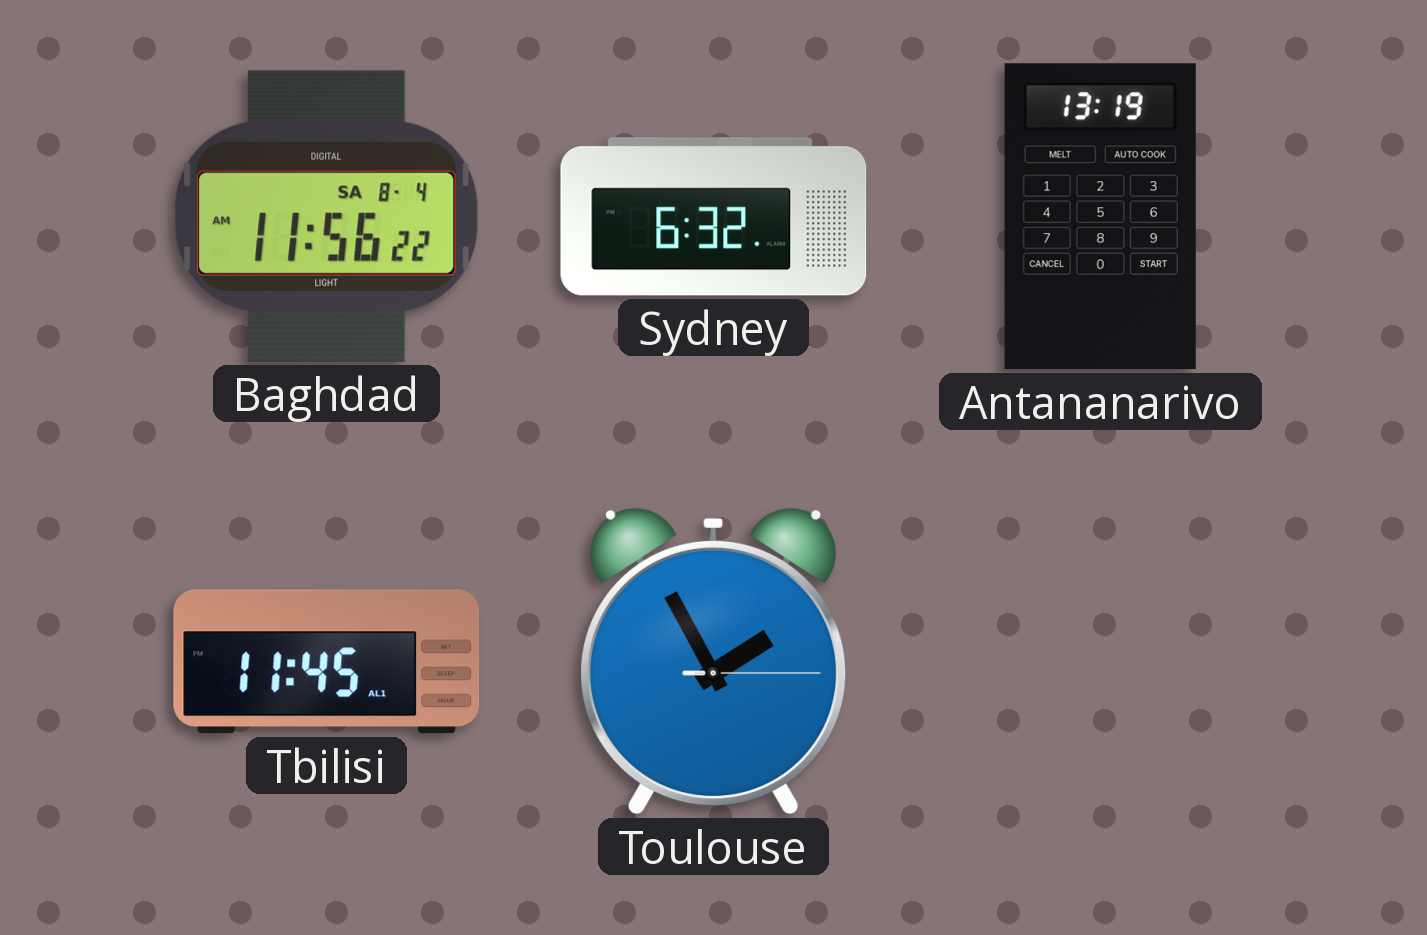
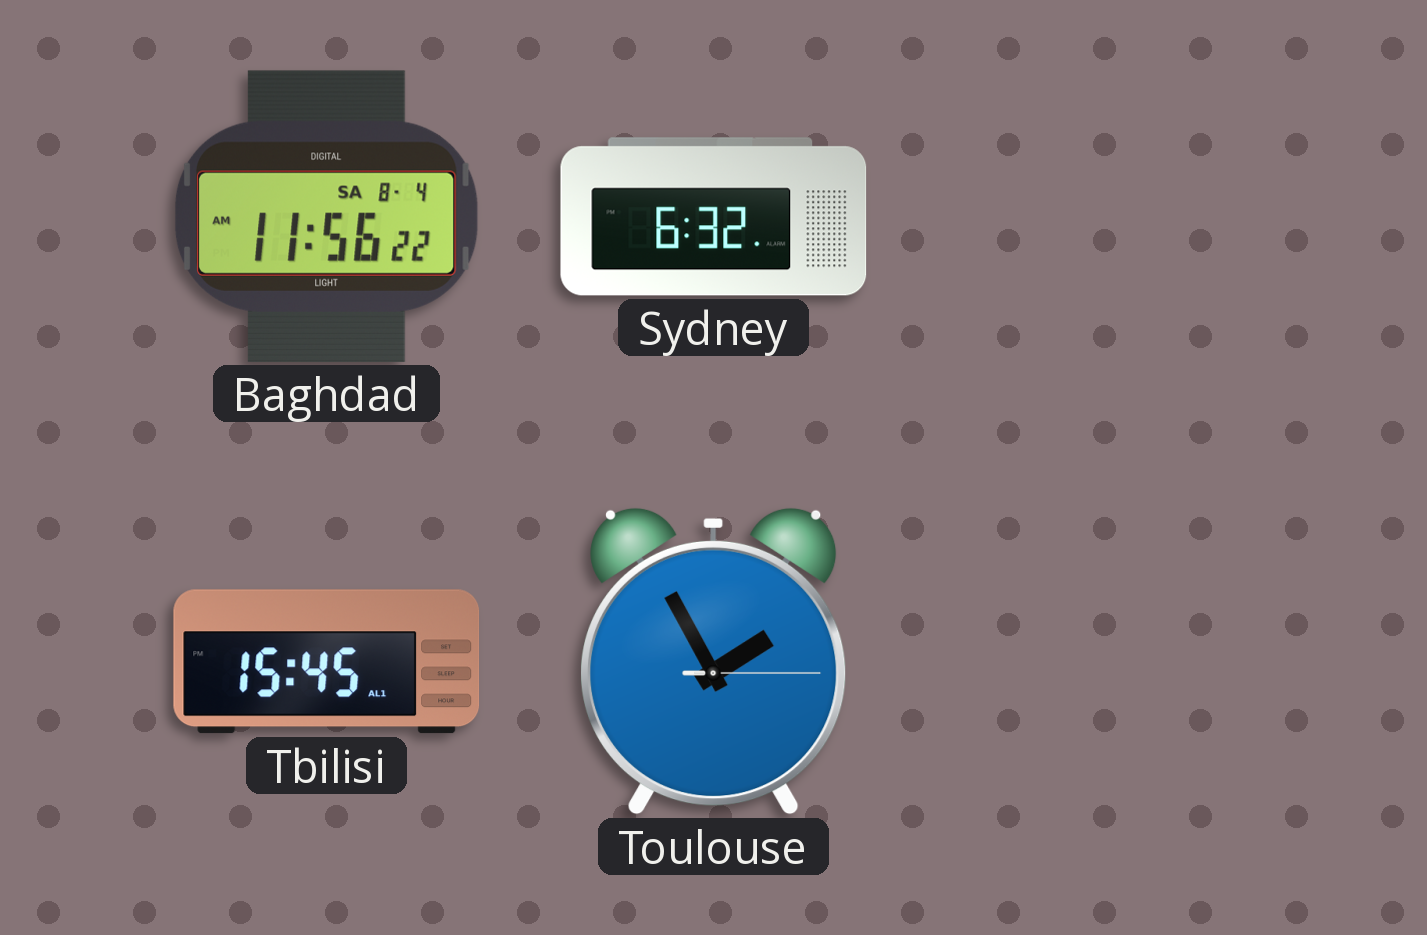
Antananarivo: 13:19 -> none
Tbilisi: 11:45 -> 15:45
